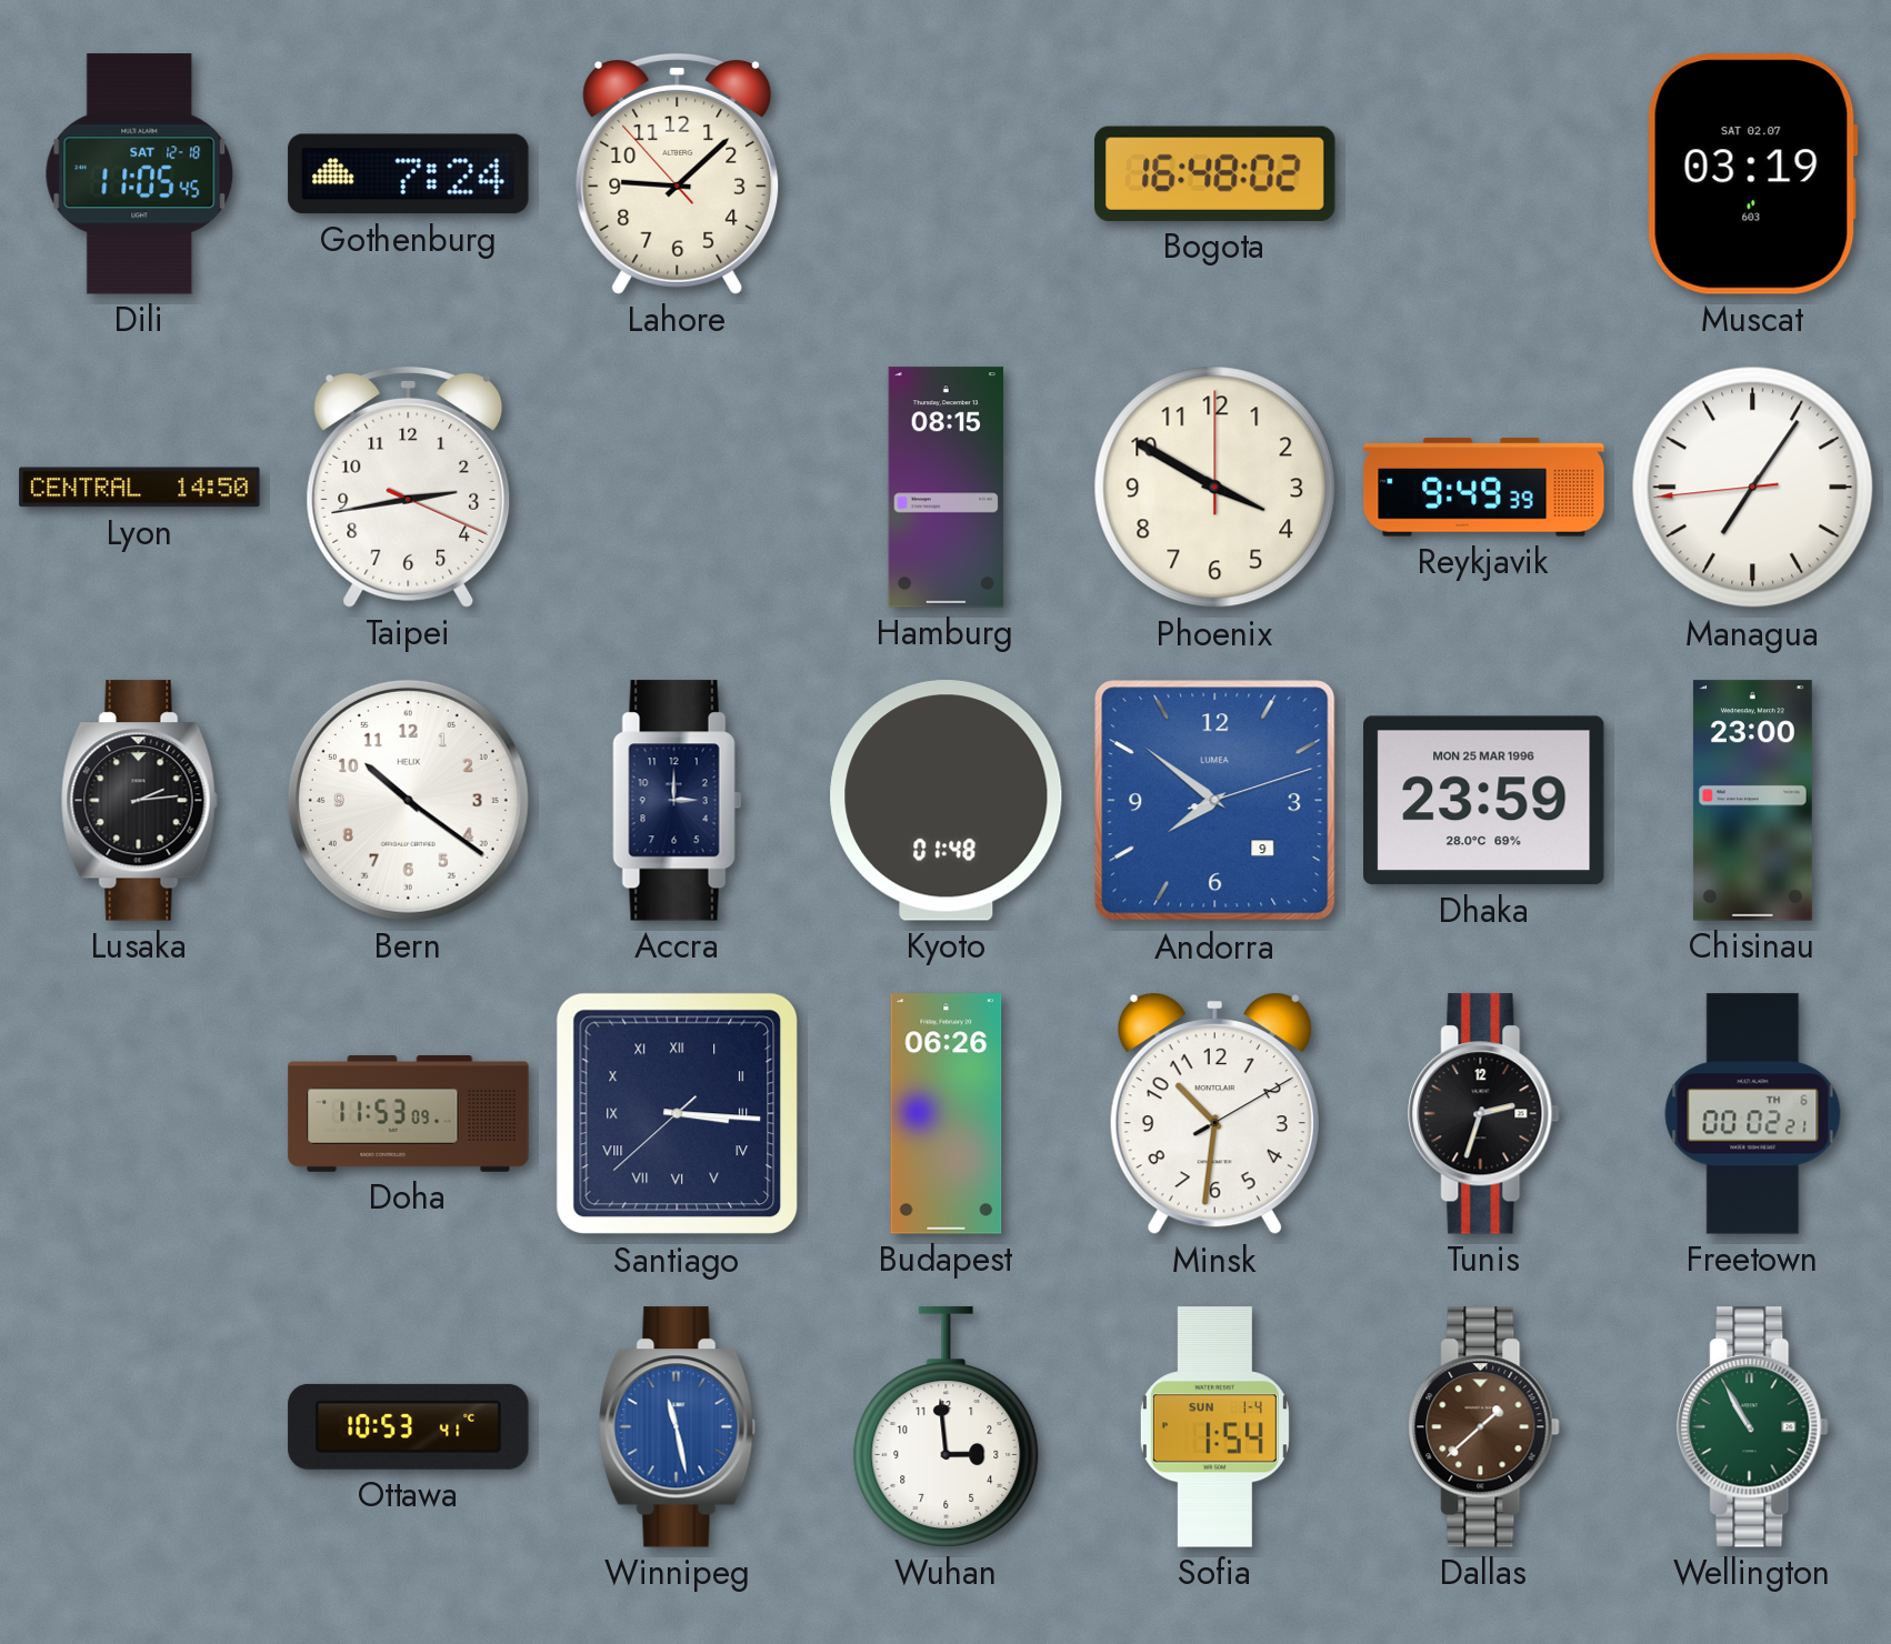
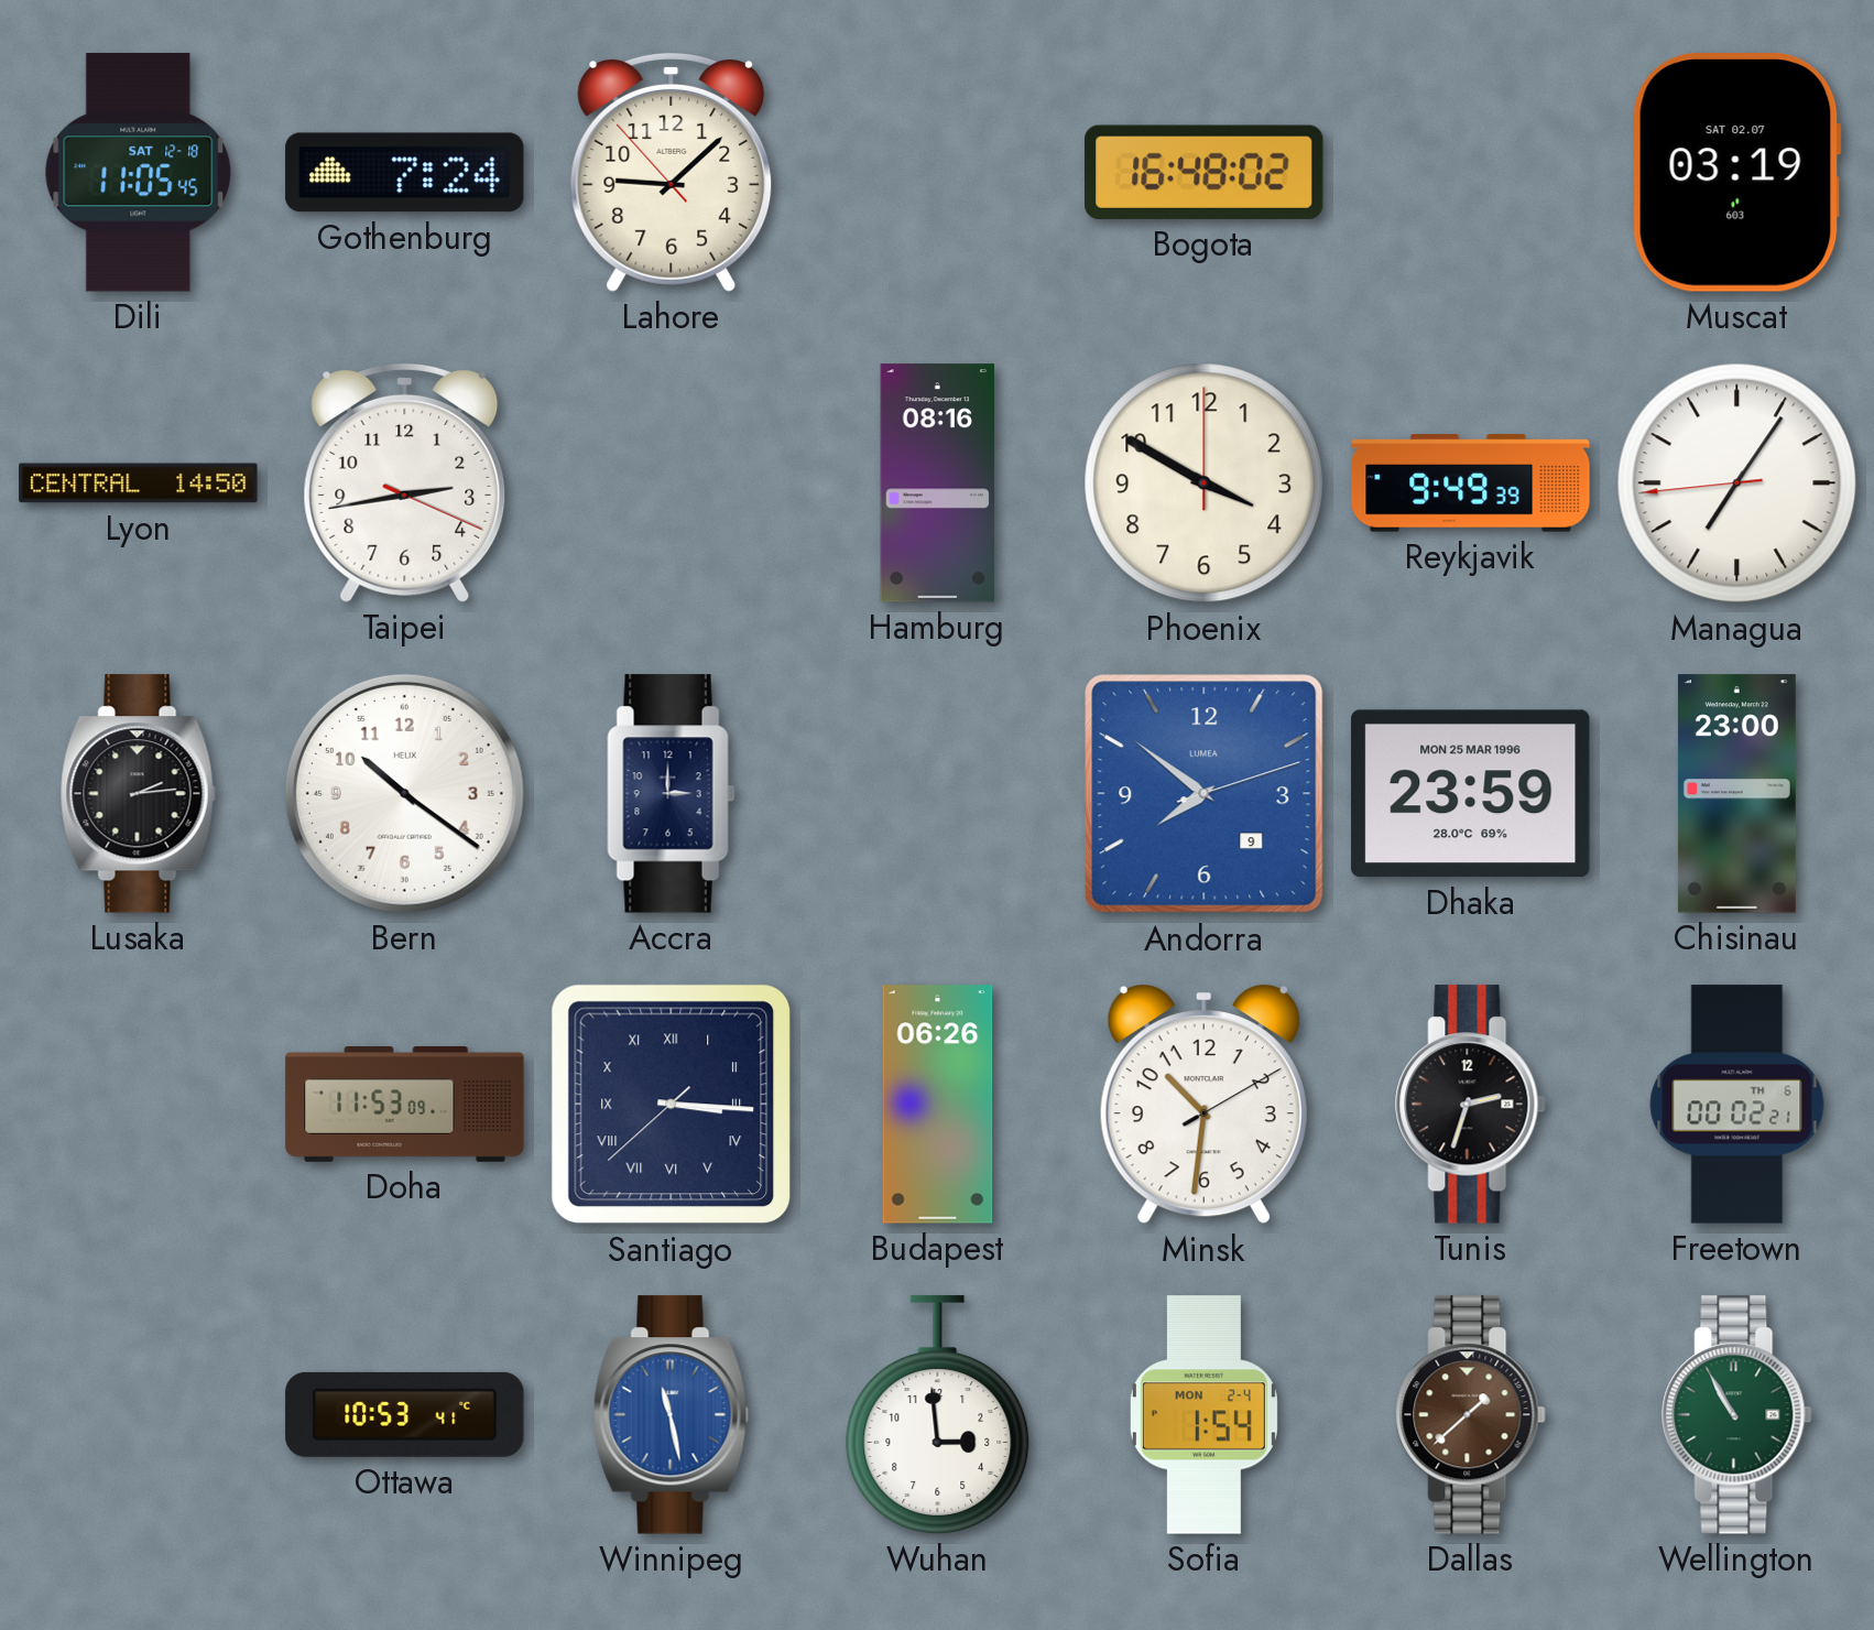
Hamburg: 08:15 -> 08:16
Kyoto: 01:48 -> none
Sofia date: SUN 1-4 -> MON 2-4
